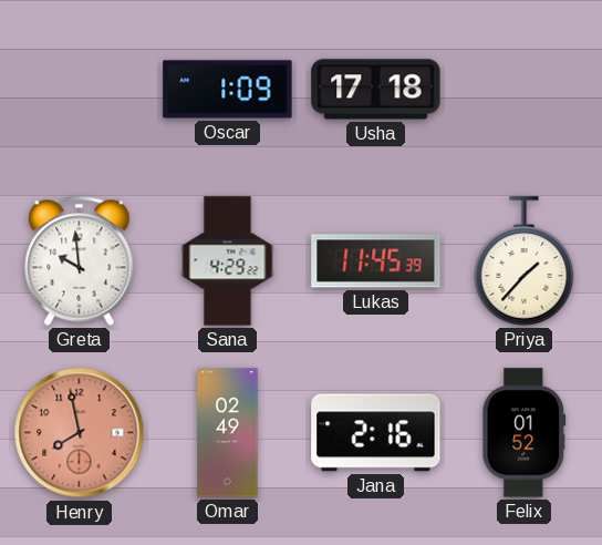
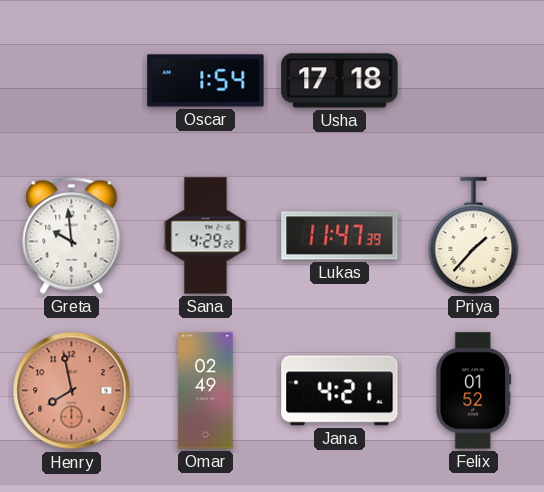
Oscar: 1:09 -> 1:54
Lukas: 11:45 -> 11:47
Jana: 2:16 -> 4:21
